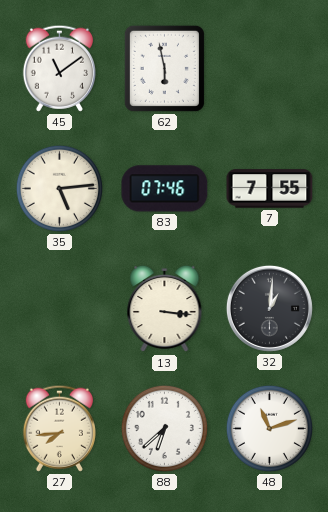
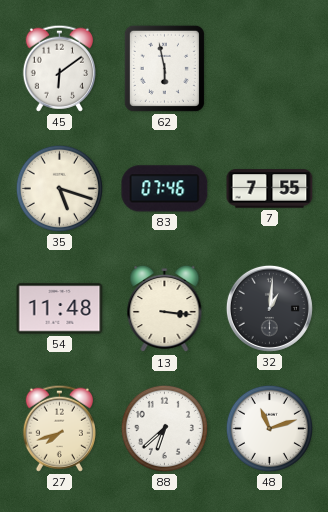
45: 11:09 -> 6:09
35: 5:14 -> 5:18
54: none -> 11:48
27: 7:44 -> 7:42
